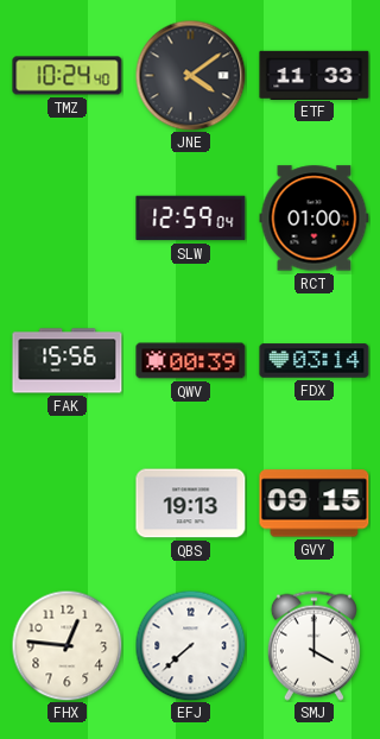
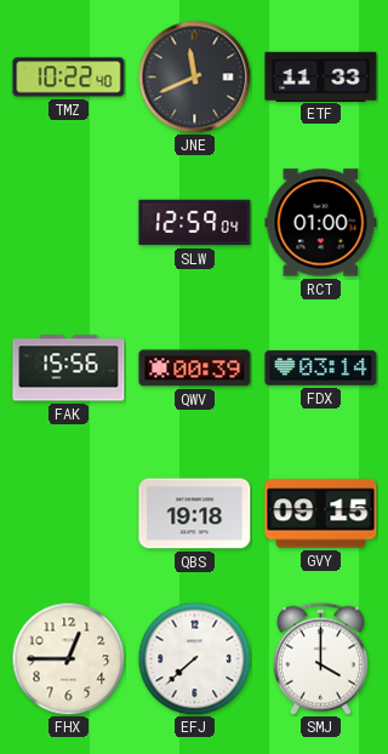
TMZ: 10:24 -> 10:22
JNE: 4:09 -> 11:41
QBS: 19:13 -> 19:18
FHX: 12:46 -> 12:45
